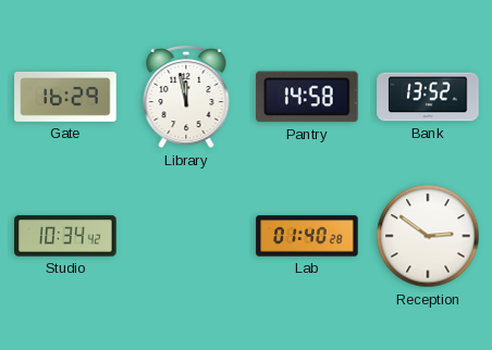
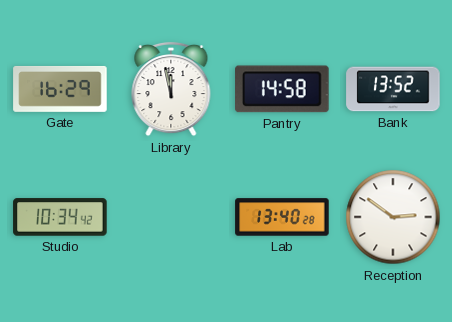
Lab: 01:40 -> 13:40
